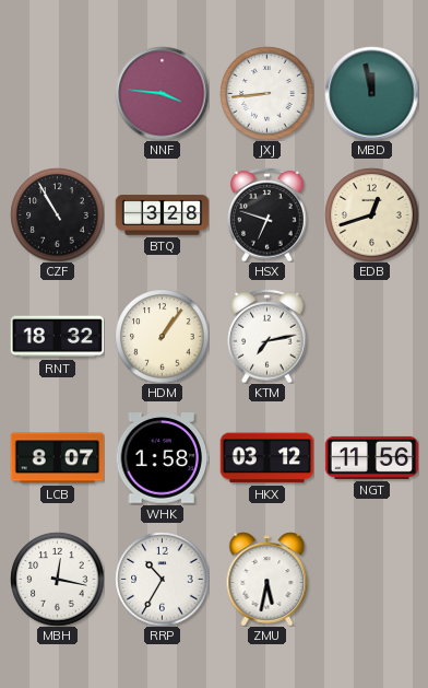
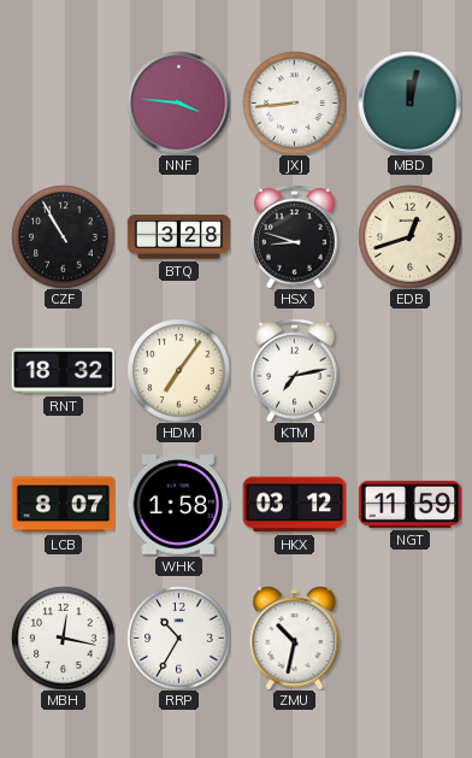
MBD: 11:58 -> 12:02
HSX: 6:48 -> 8:48
HDM: 1:06 -> 7:06
NGT: 11:56 -> 11:59
ZMU: 5:32 -> 10:32
